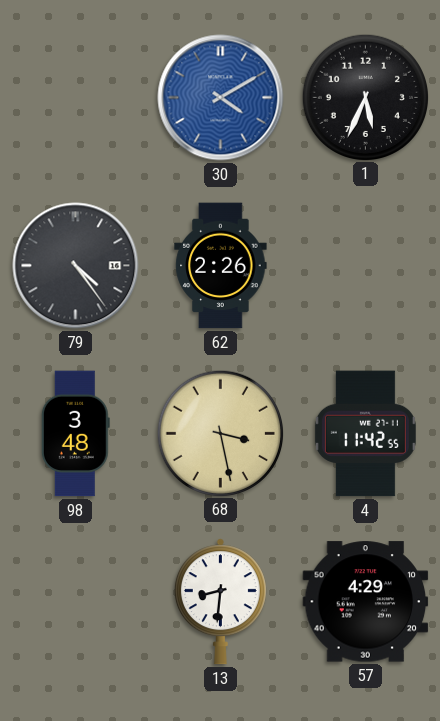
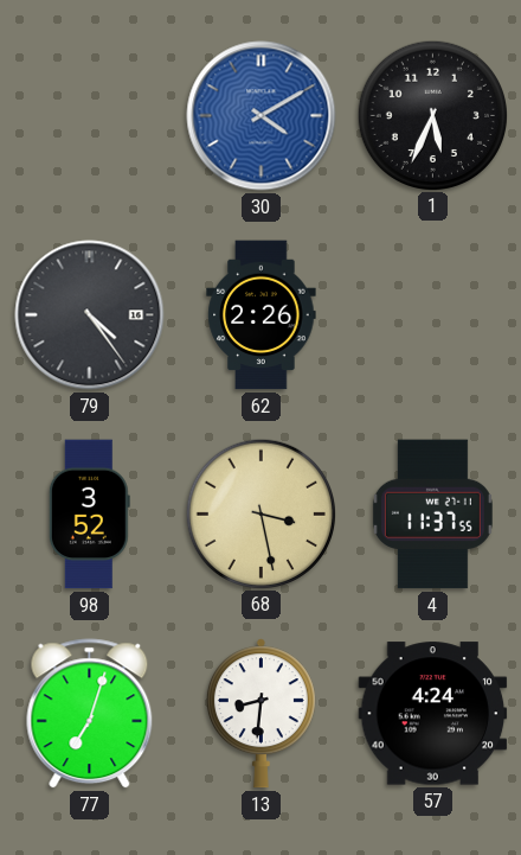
98: 3:48 -> 3:52
4: 11:42 -> 11:37
77: none -> 7:03
57: 4:29 -> 4:24
